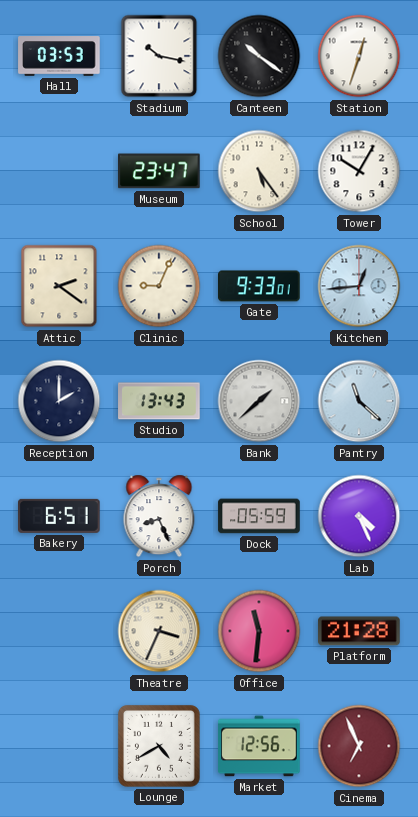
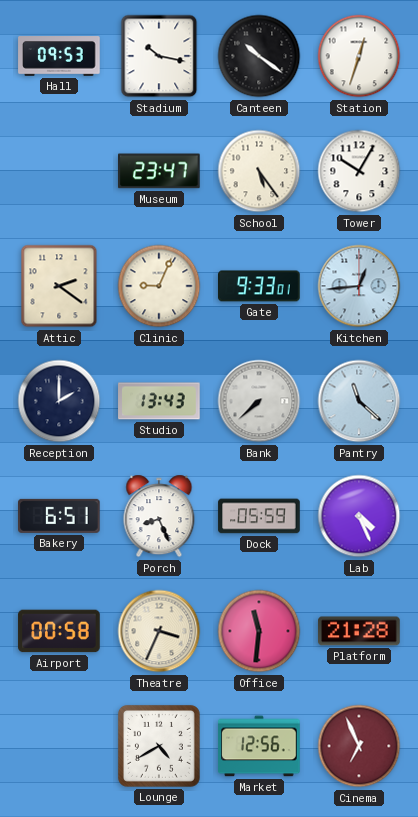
Hall: 03:53 -> 09:53
Bank: 1:38 -> 7:38
Airport: none -> 00:58
